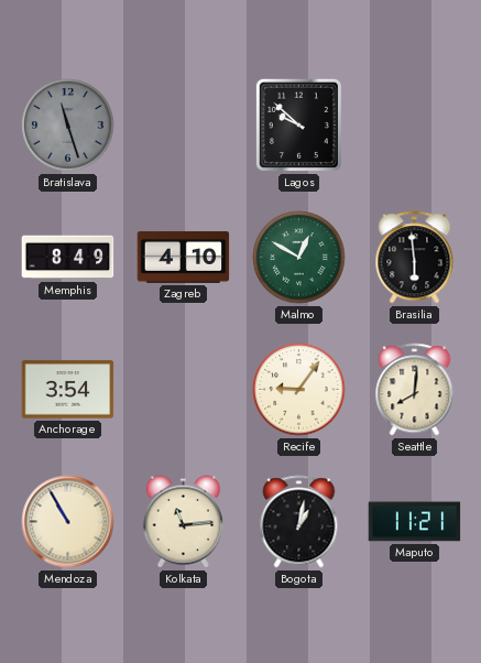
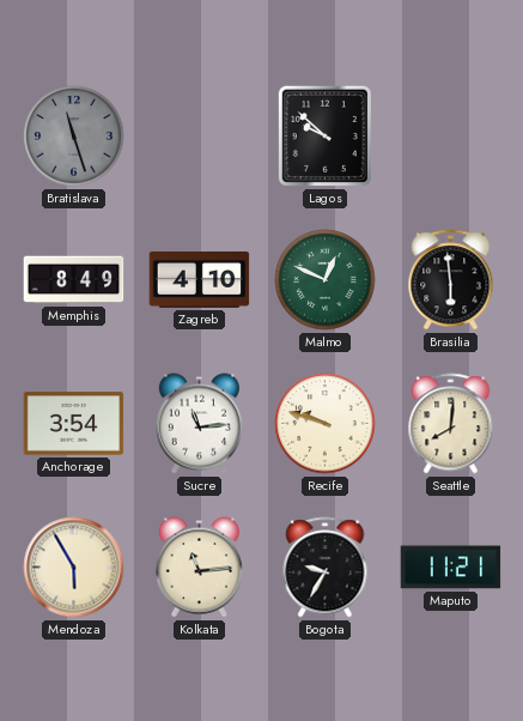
Malmo: 12:50 -> 12:49
Sucre: none -> 11:14
Recife: 9:06 -> 9:48
Mendoza: 10:55 -> 5:55
Bogota: 1:02 -> 9:35
